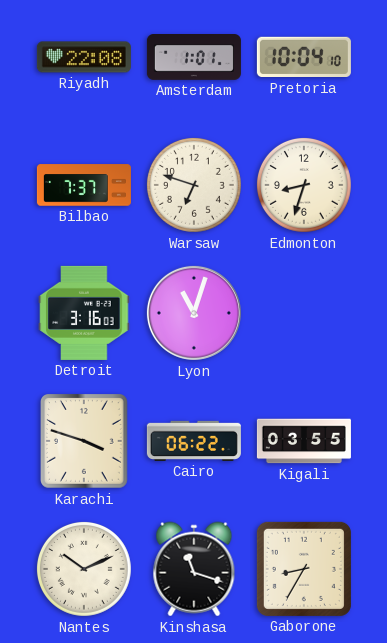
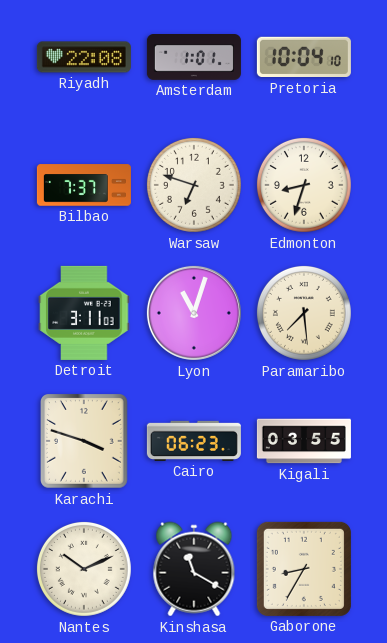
Detroit: 3:16 -> 3:11
Paramaribo: none -> 7:29
Cairo: 06:22 -> 06:23
Kinshasa: 11:18 -> 11:20
